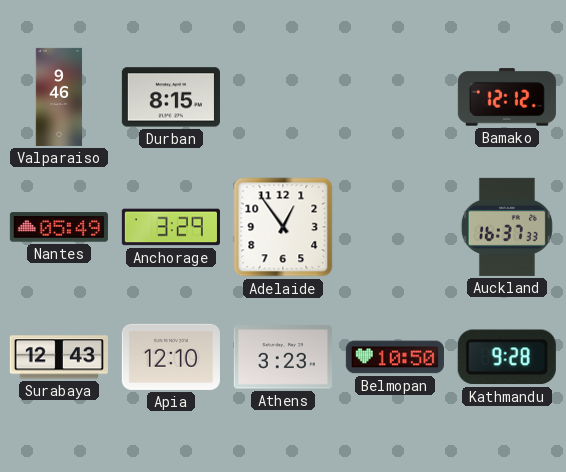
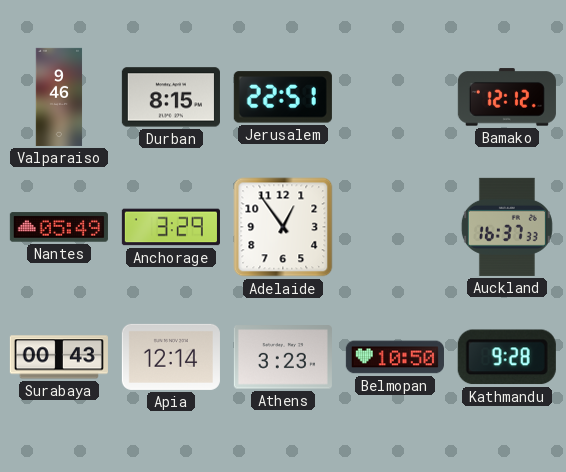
Jerusalem: none -> 22:51
Surabaya: 12:43 -> 00:43
Apia: 12:10 -> 12:14
